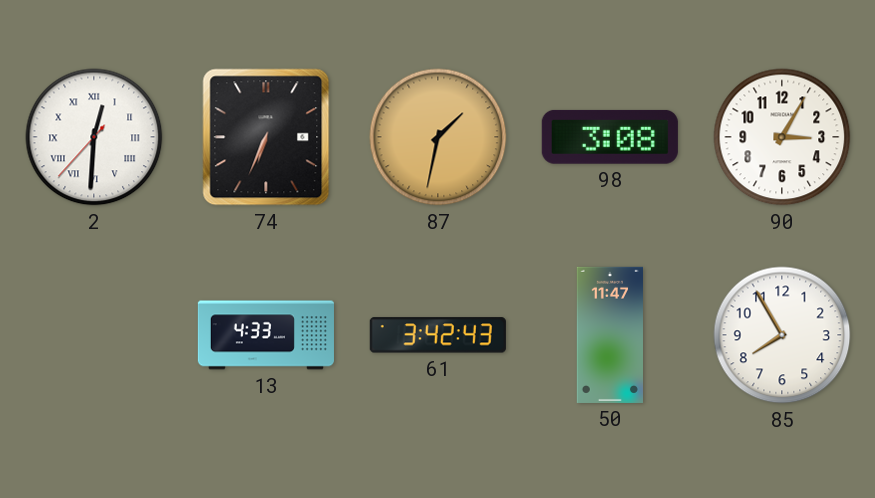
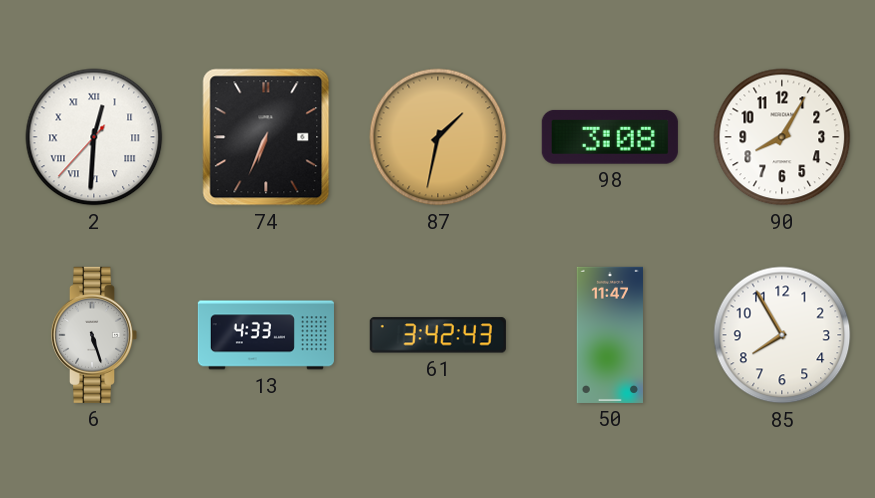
90: 3:05 -> 8:05
6: none -> 5:27
